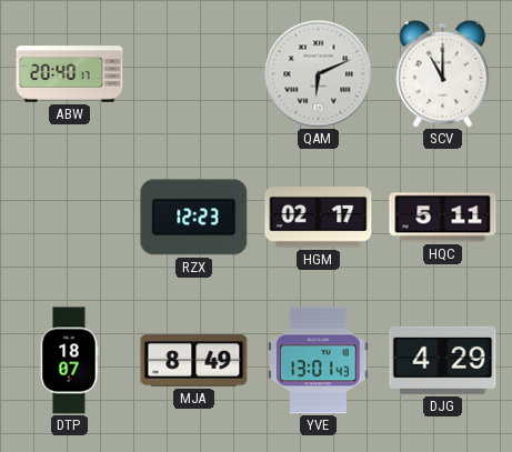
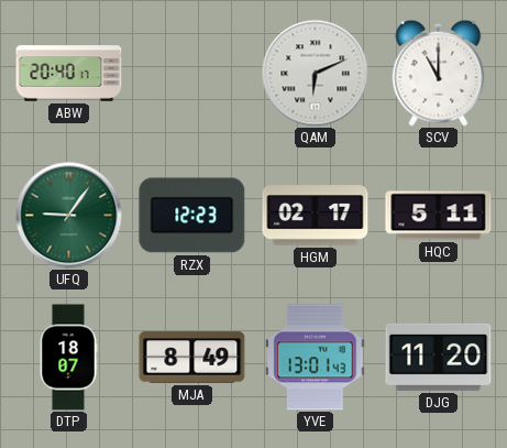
UFQ: none -> 9:06
DJG: 4:29 -> 11:20
